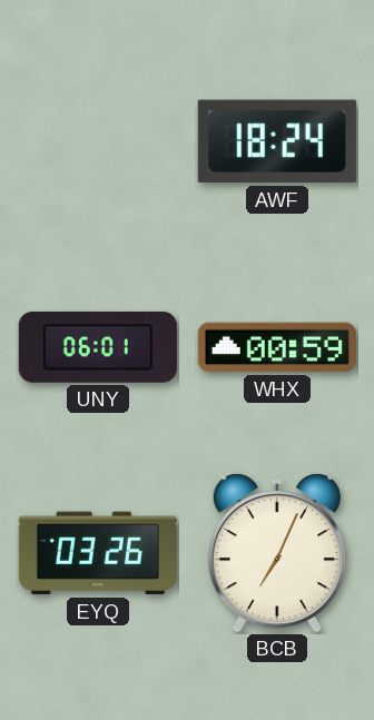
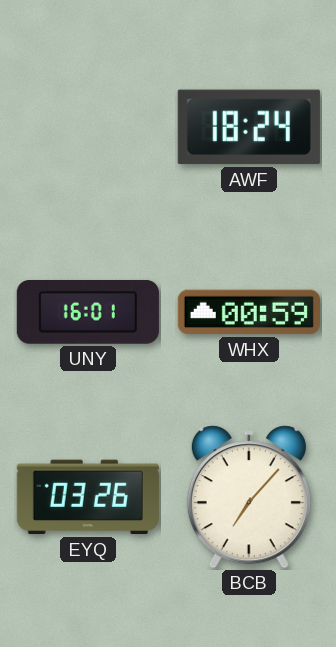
UNY: 06:01 -> 16:01
BCB: 7:04 -> 7:07
